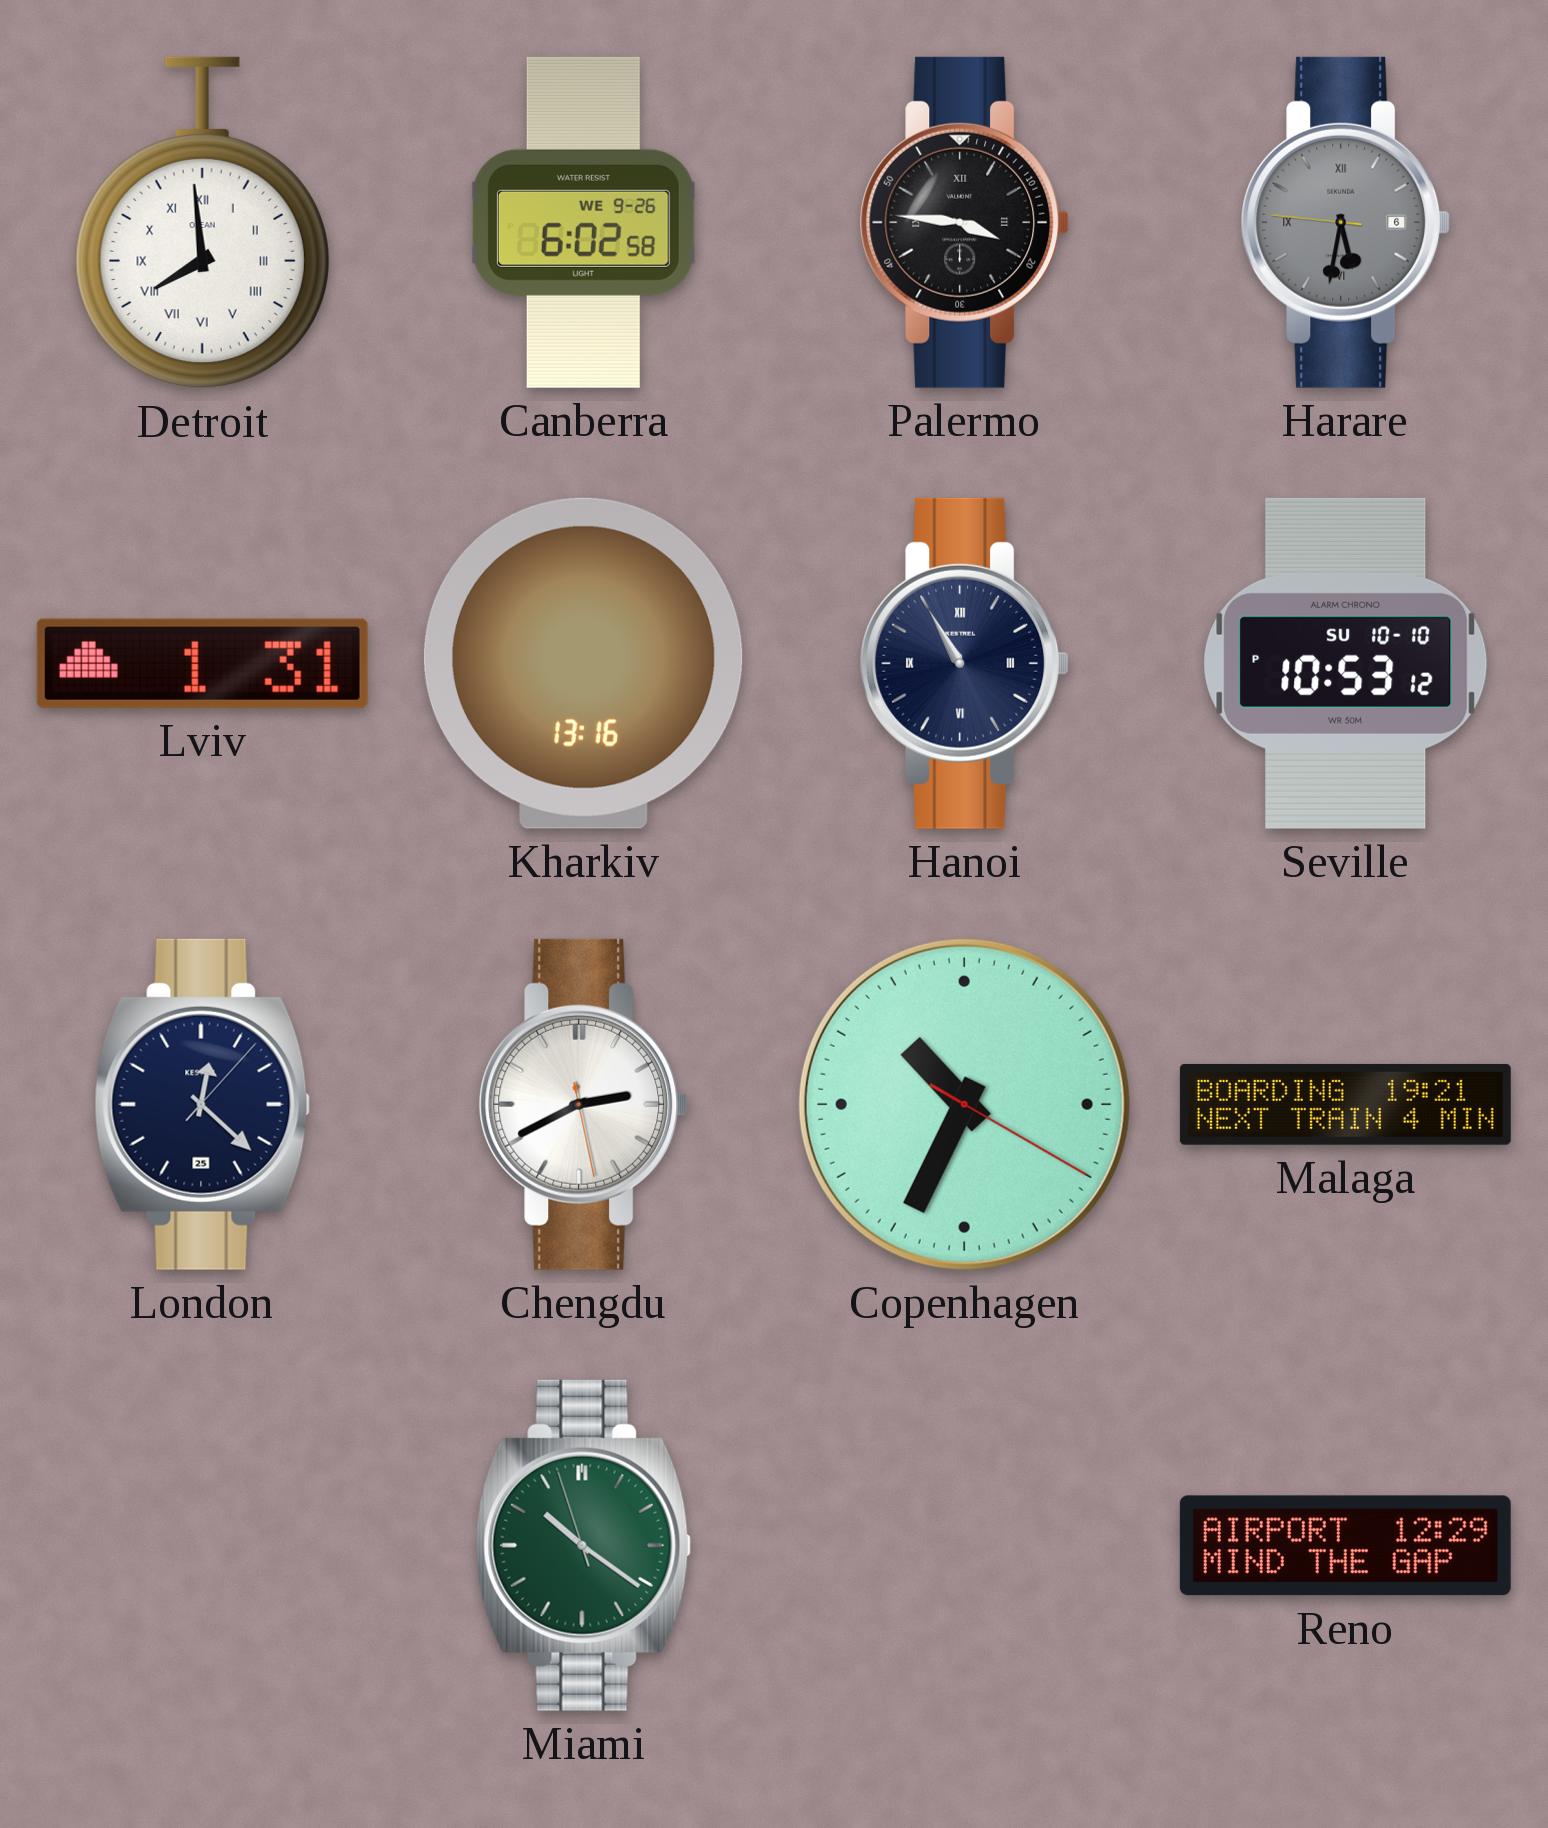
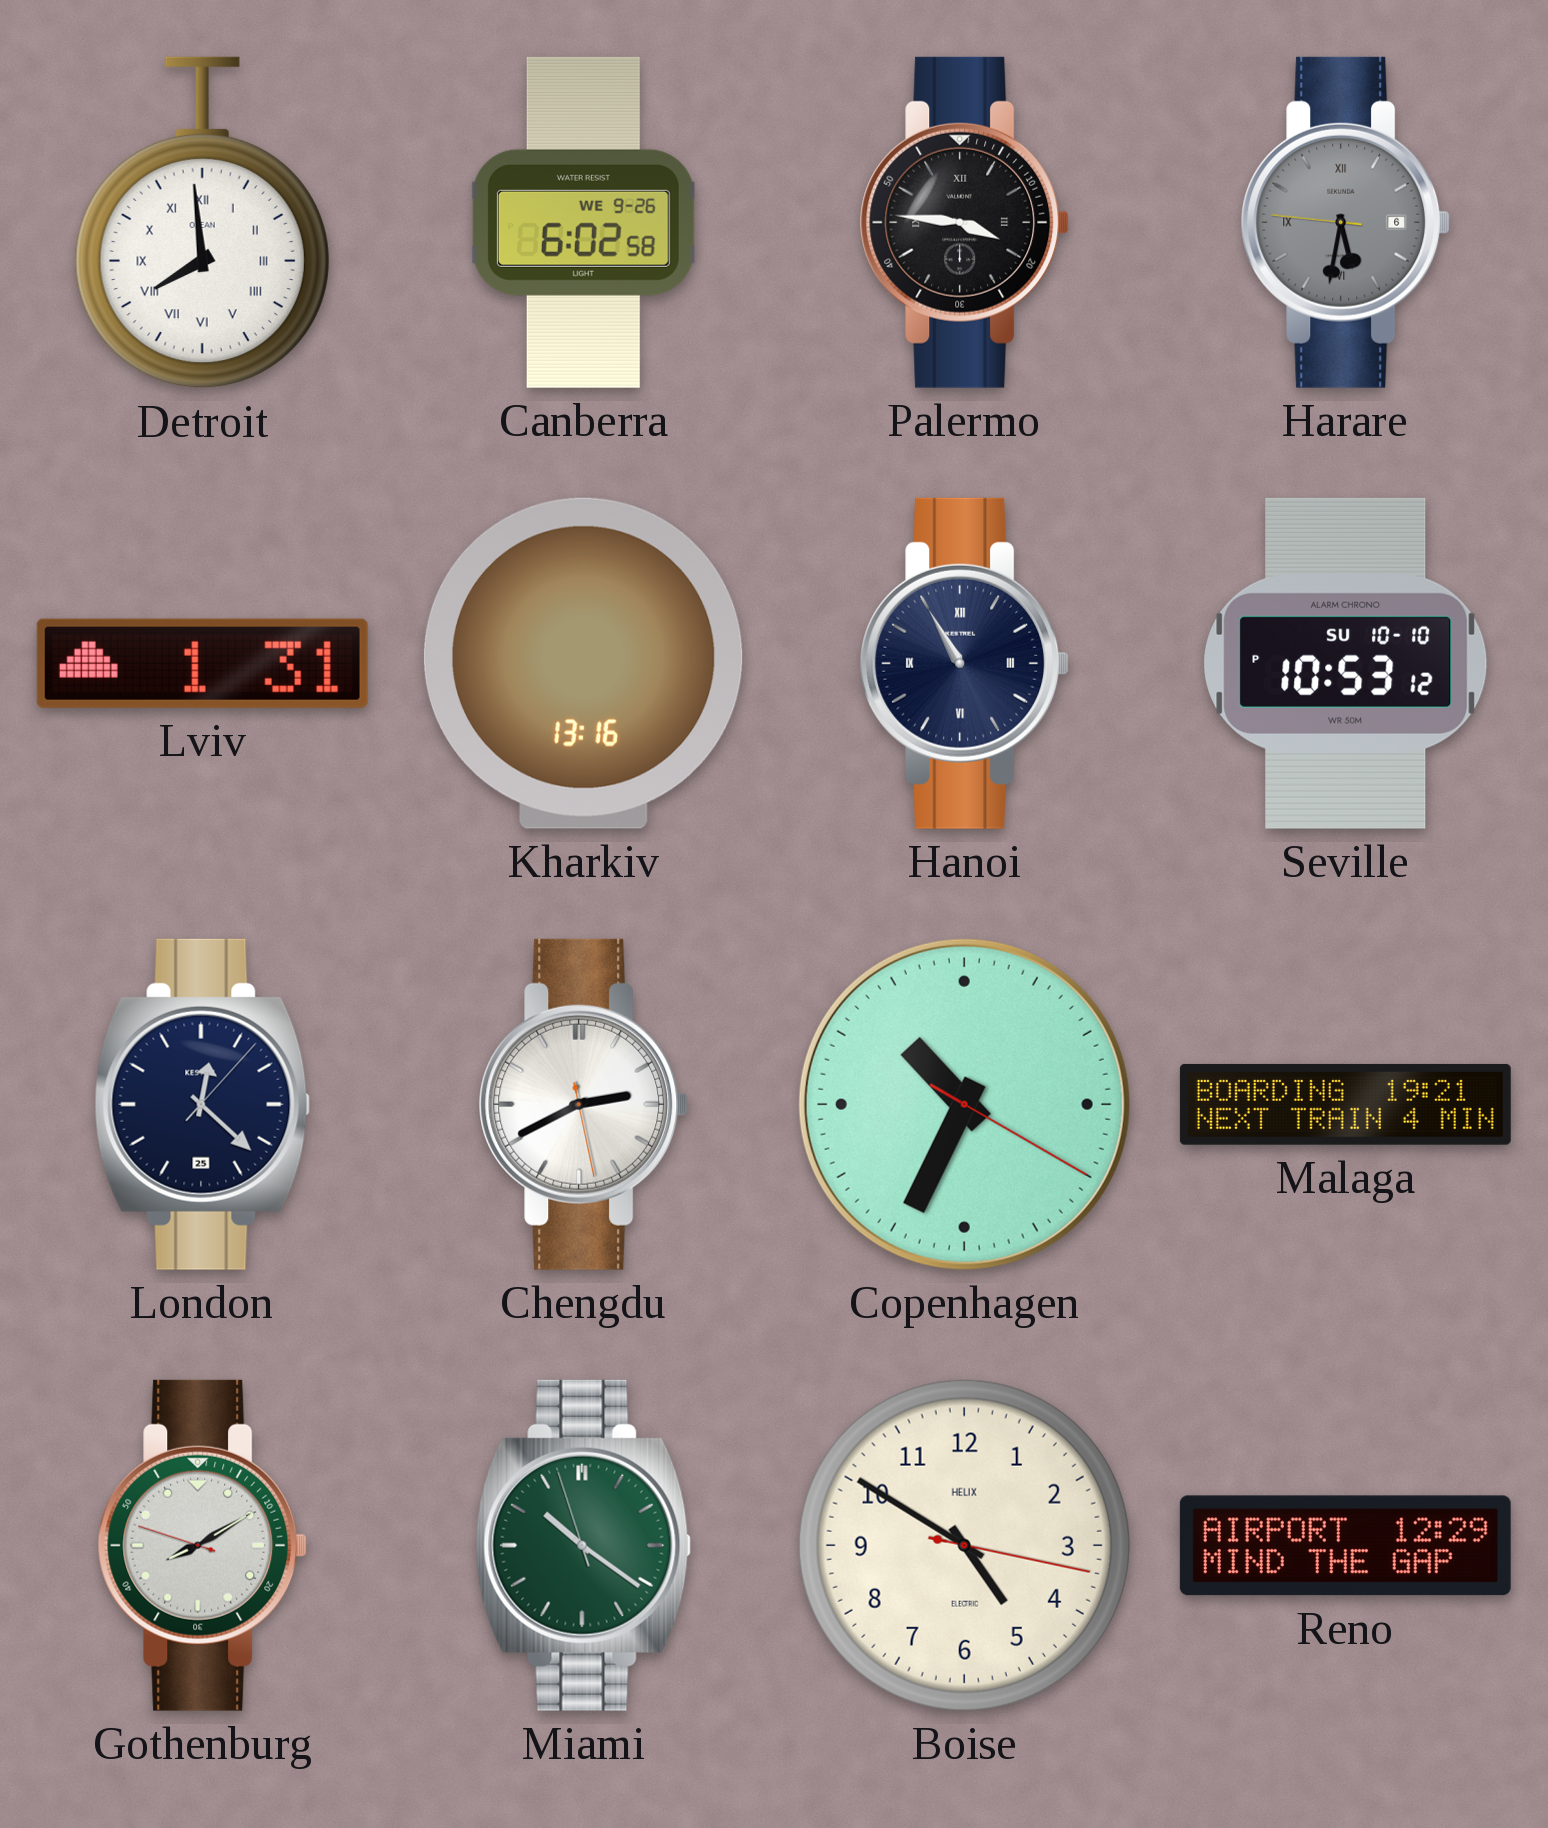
Gothenburg: none -> 8:09
Boise: none -> 4:50
